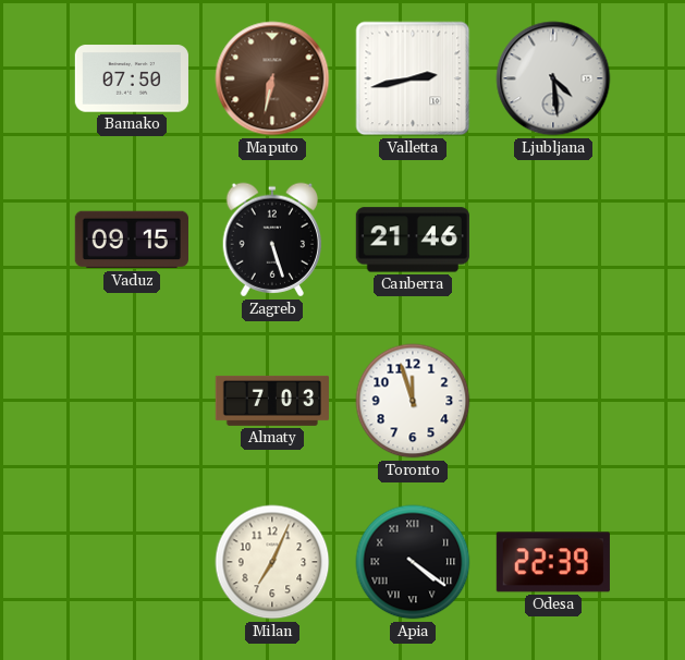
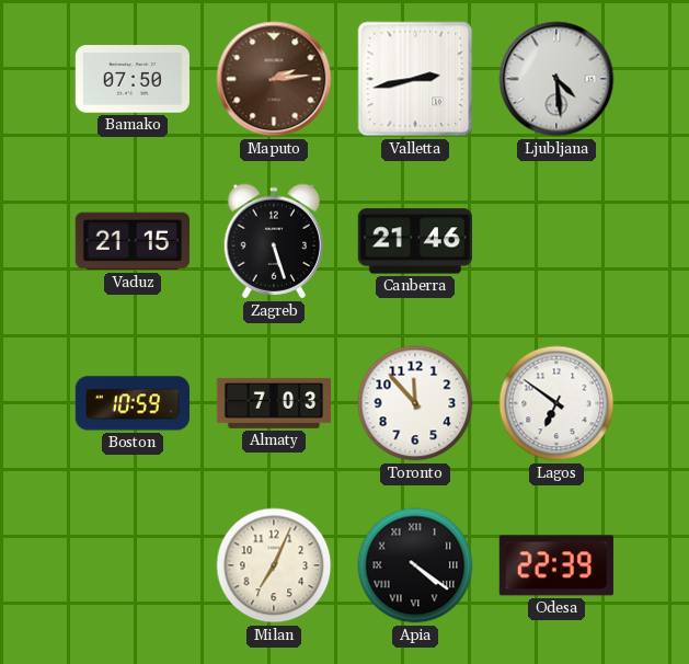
Maputo: 6:32 -> 2:14
Vaduz: 09:15 -> 21:15
Boston: none -> 10:59
Toronto: 11:57 -> 11:53
Lagos: none -> 6:51
